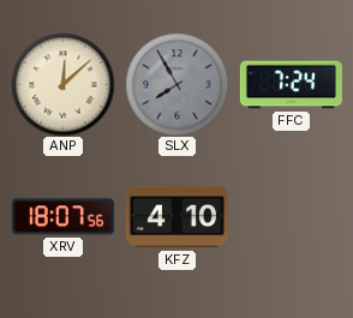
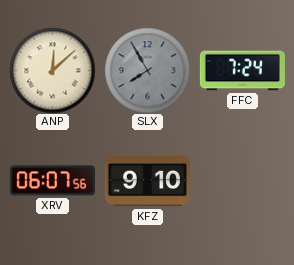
XRV: 18:07 -> 06:07
KFZ: 4:10 -> 9:10
